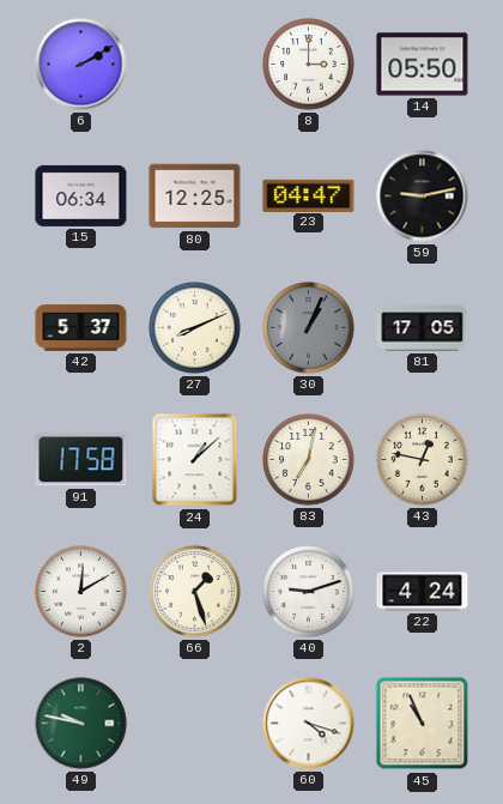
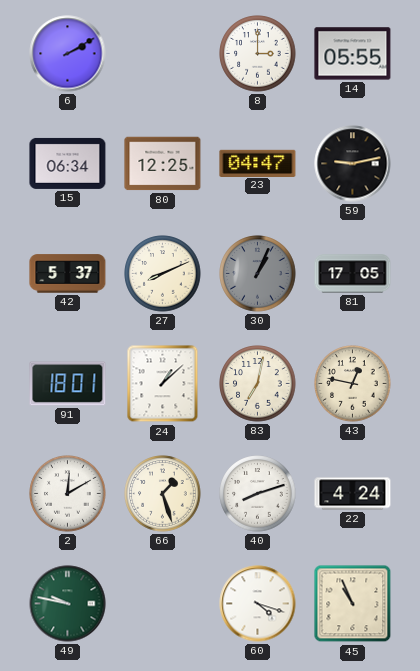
14: 05:50 -> 05:55
91: 17:58 -> 18:01
40: 9:12 -> 8:12
